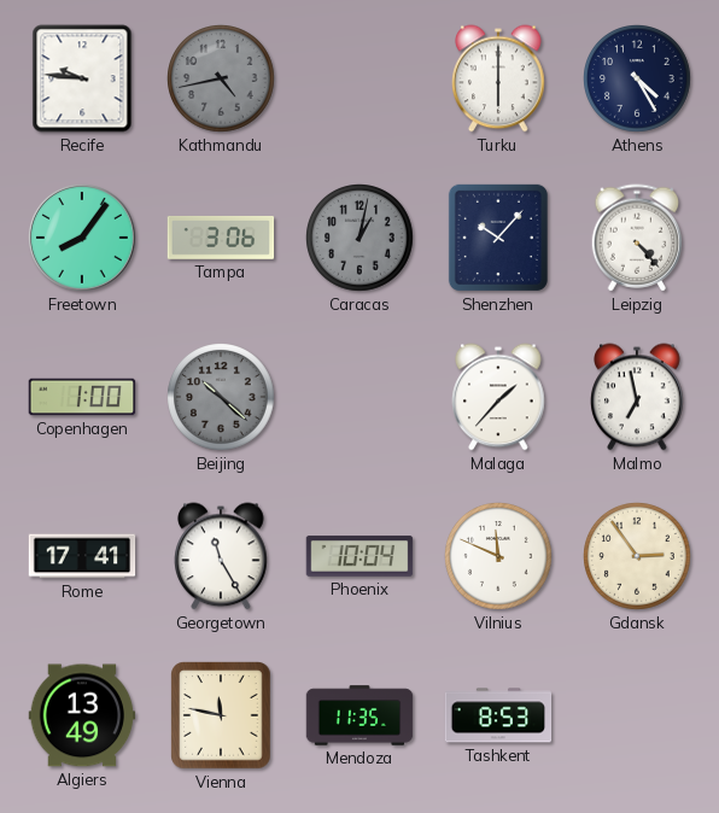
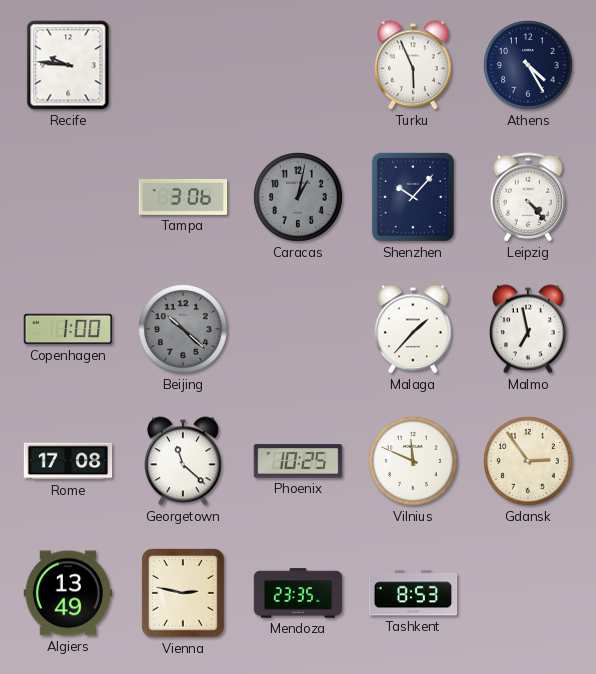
Kathmandu: 4:43 -> none
Turku: 6:00 -> 5:56
Freetown: 8:06 -> none
Rome: 17:41 -> 17:08
Georgetown: 11:25 -> 11:22
Phoenix: 10:04 -> 10:25
Vienna: 11:47 -> 2:47
Mendoza: 11:35 -> 23:35
